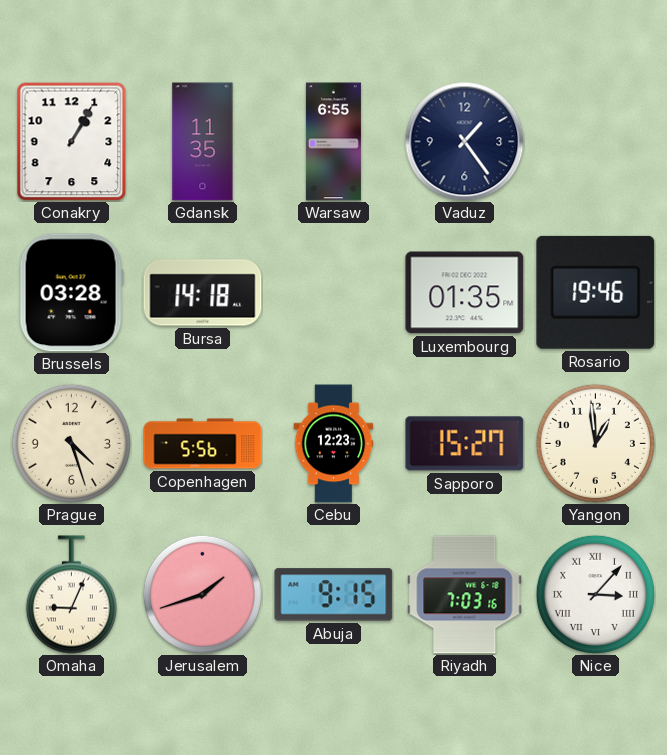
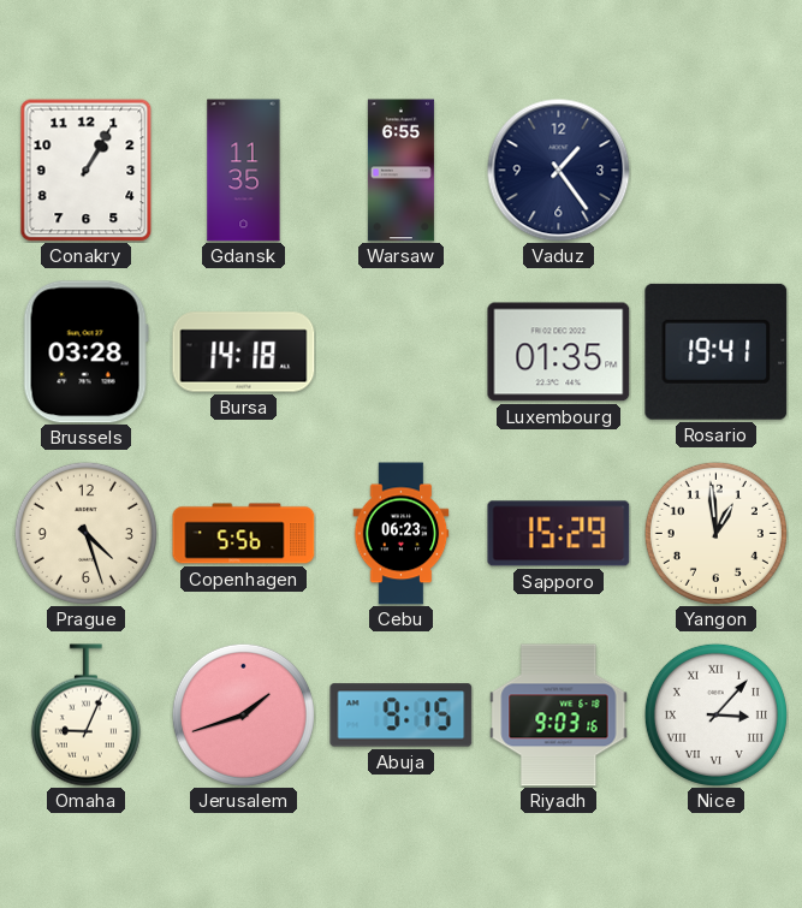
Rosario: 19:46 -> 19:41
Cebu: 12:23 -> 06:23
Sapporo: 15:27 -> 15:29
Riyadh: 7:03 -> 9:03
